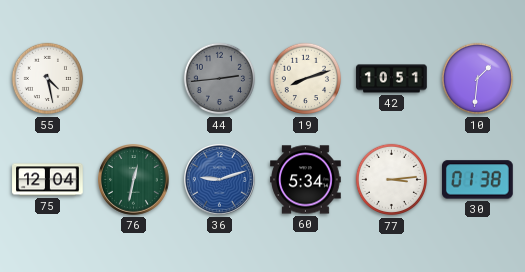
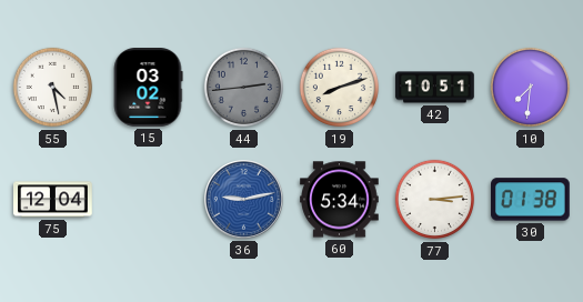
15: none -> 03:02
10: 1:31 -> 7:31
76: 12:32 -> none
36: 9:12 -> 9:13
